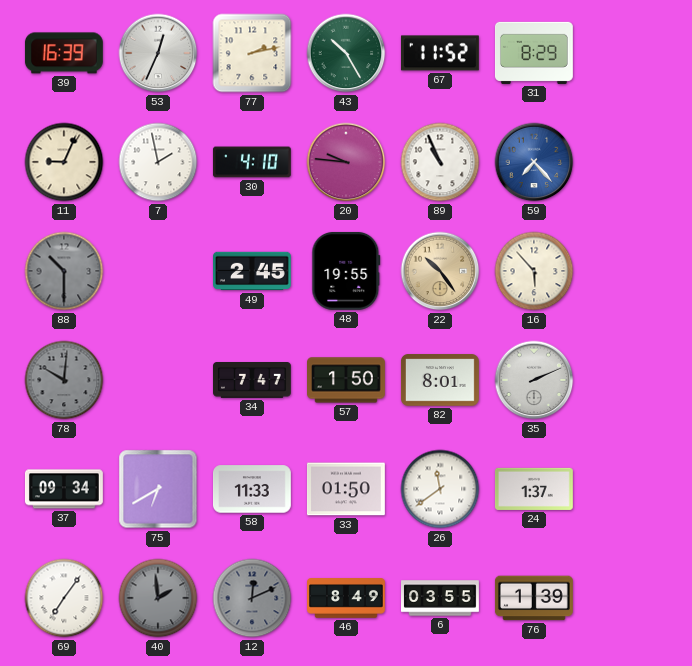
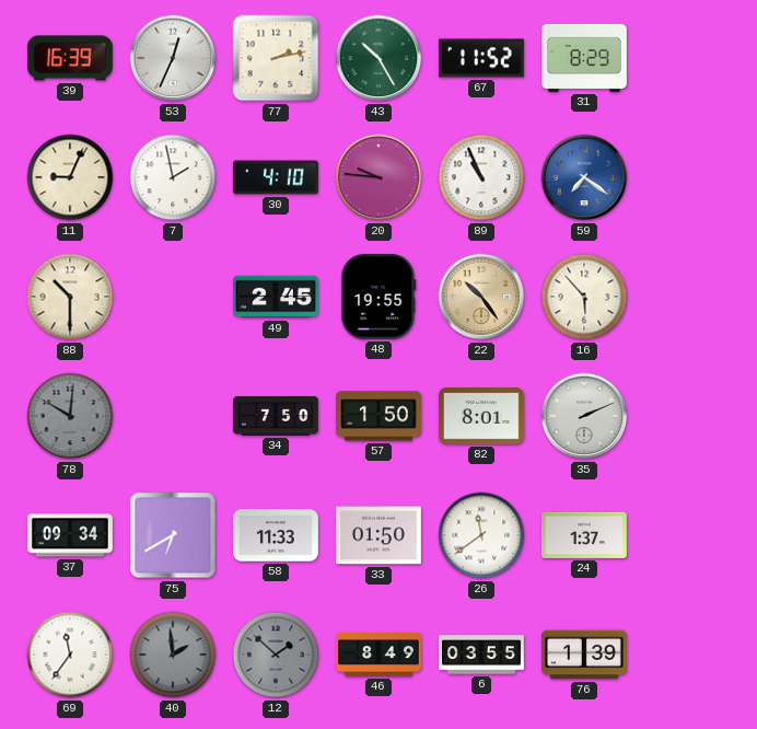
59: 7:23 -> 7:21
88 dial: grey -> cream
34: 7:47 -> 7:50
69: 7:06 -> 11:36
12: 12:11 -> 1:52
